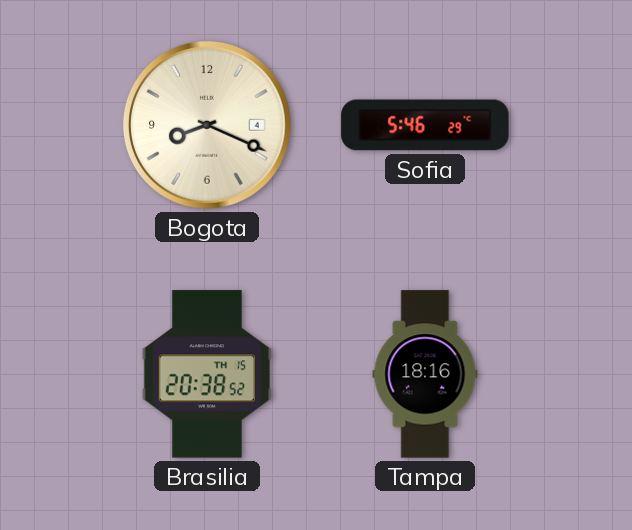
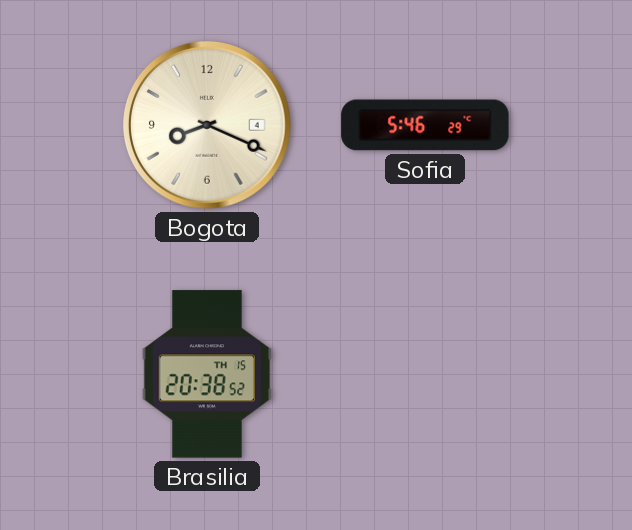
Tampa: 18:16 -> none
